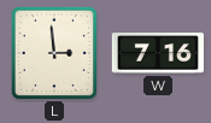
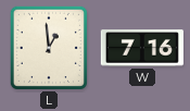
L: 2:59 -> 12:59
